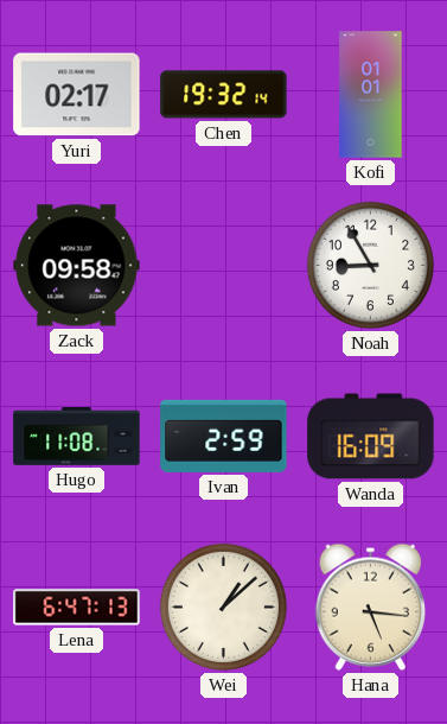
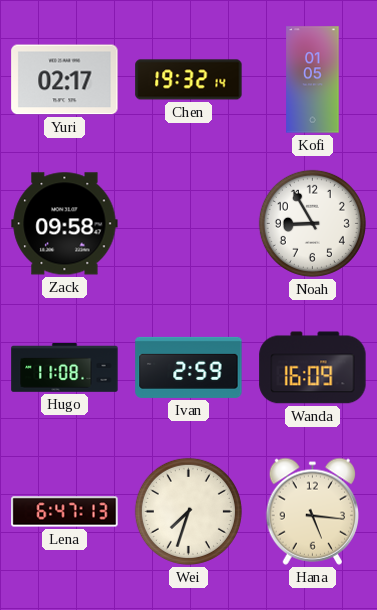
Kofi: 01:01 -> 01:05
Wei: 1:08 -> 7:33
